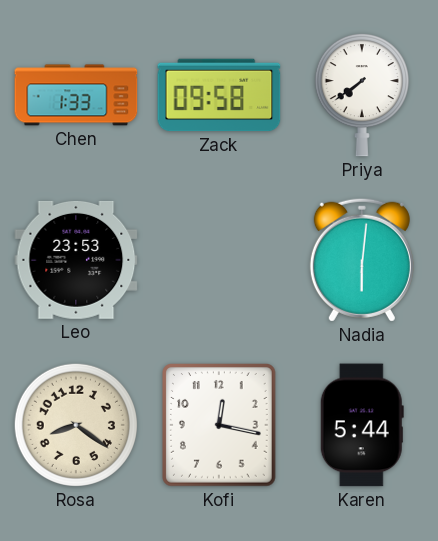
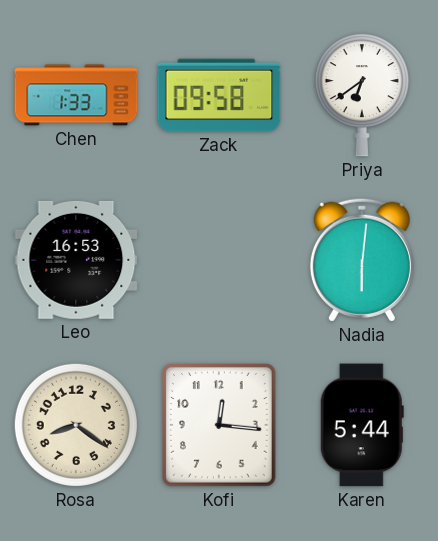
Priya: 7:39 -> 6:39
Leo: 23:53 -> 16:53
Kofi: 12:17 -> 12:16
